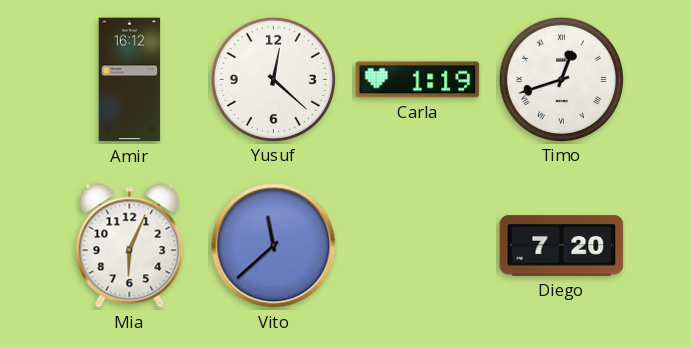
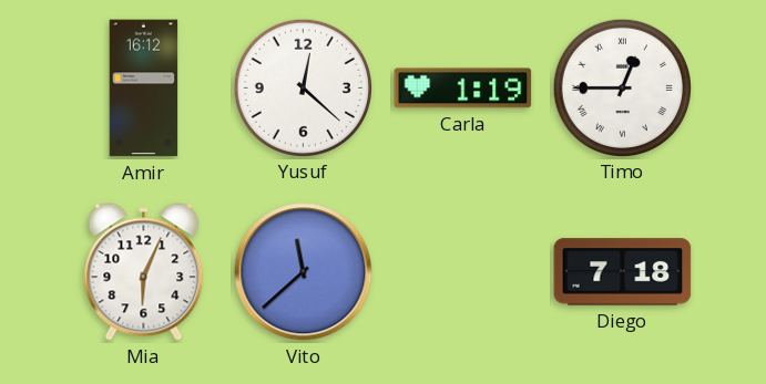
Timo: 12:42 -> 12:45
Diego: 7:20 -> 7:18
